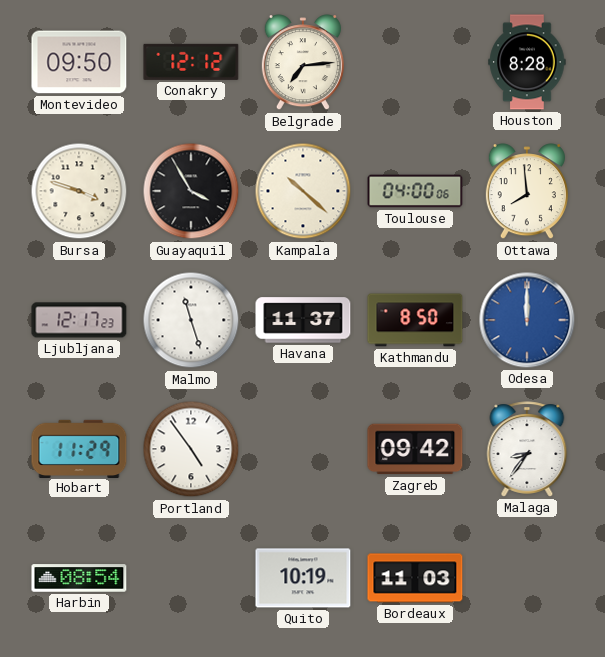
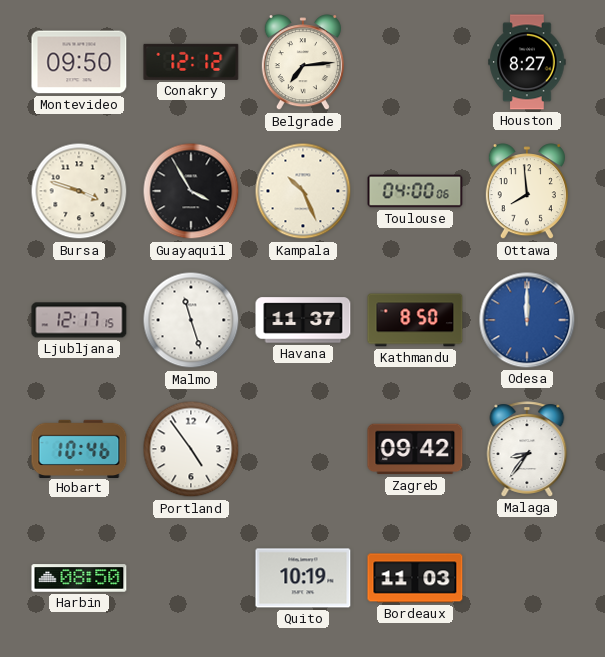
Houston: 8:28 -> 8:27
Kampala: 10:22 -> 10:26
Ljubljana: 12:17:23 -> 12:17:15
Hobart: 11:29 -> 10:46
Harbin: 08:54 -> 08:50
